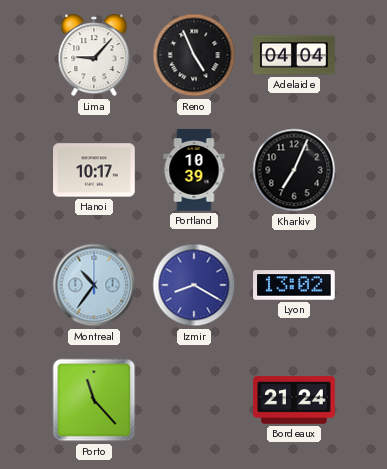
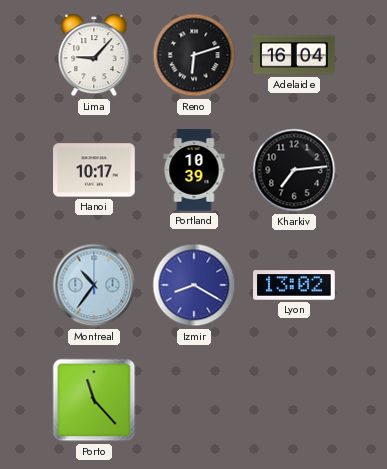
Reno: 4:56 -> 6:12
Adelaide: 04:04 -> 16:04
Kharkiv: 7:04 -> 7:14
Bordeaux: 21:24 -> none
